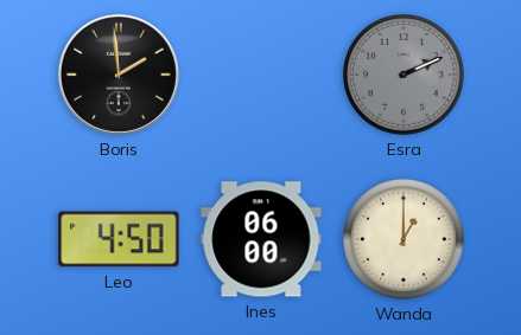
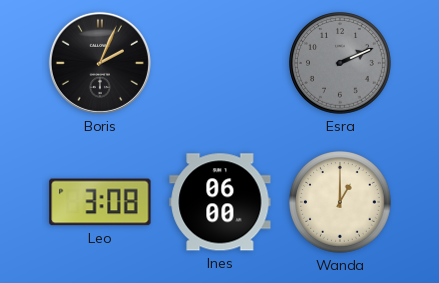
Boris: 1:59 -> 2:04
Leo: 4:50 -> 3:08
